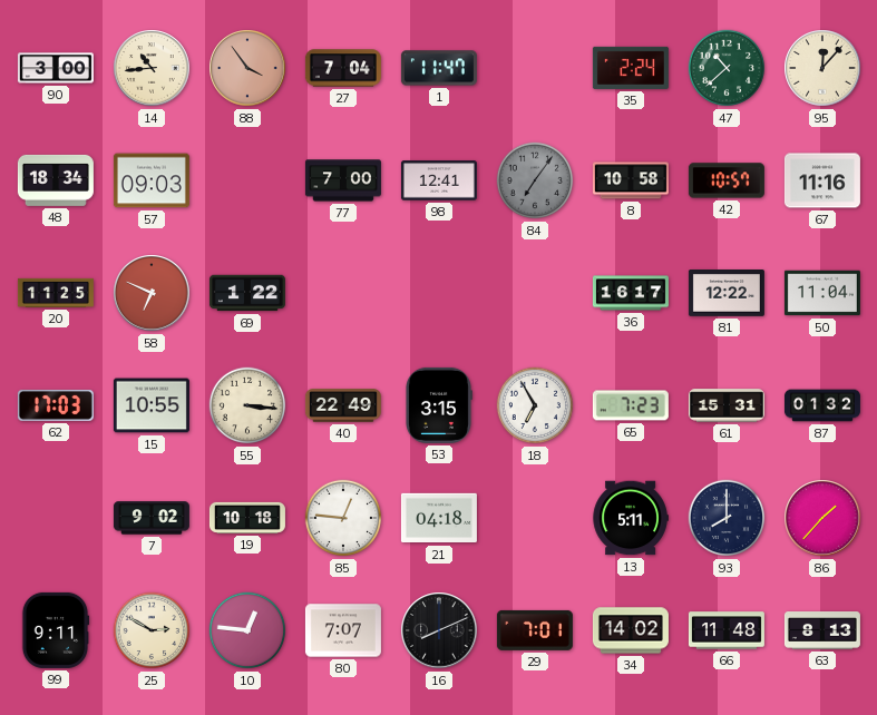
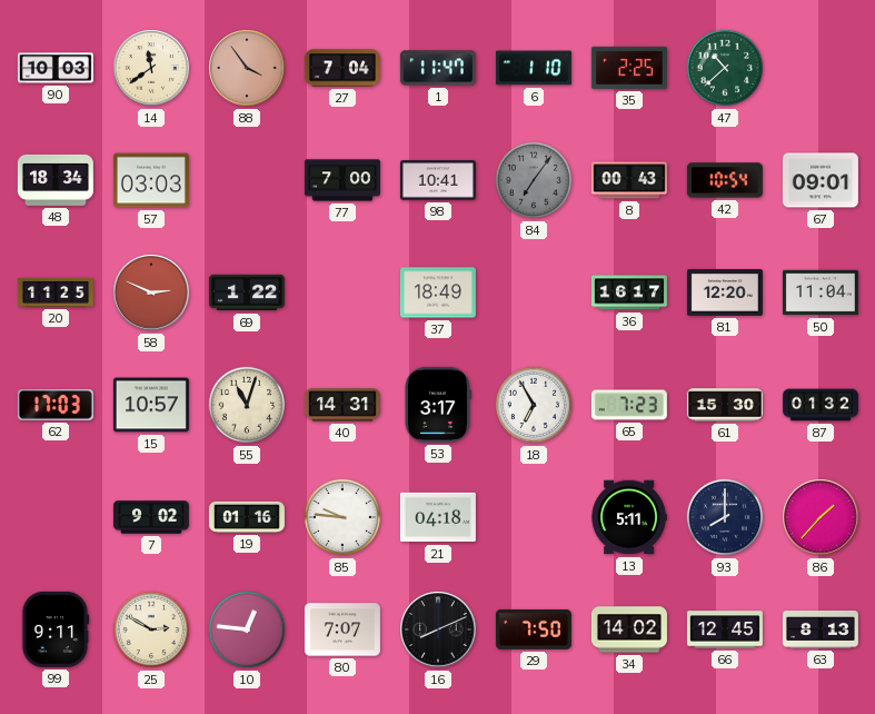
90: 3:00 -> 10:03
14: 10:44 -> 11:39
6: none -> 1:10
35: 2:24 -> 2:25
95: 12:07 -> none
57: 09:03 -> 03:03
98: 12:41 -> 10:41
8: 10:58 -> 00:43
42: 10:57 -> 10:54
67: 11:16 -> 09:01
58: 6:49 -> 2:49
37: none -> 18:49
81: 12:22 -> 12:20
15: 10:55 -> 10:57
55: 3:16 -> 11:03
40: 22:49 -> 14:31
53: 3:15 -> 3:17
61: 15:31 -> 15:30
19: 10:18 -> 01:16
85: 12:46 -> 9:46
29: 7:01 -> 7:50
66: 11:48 -> 12:45
